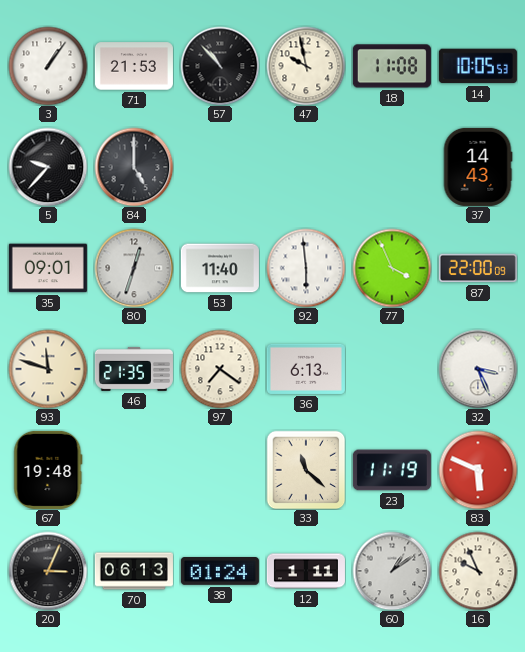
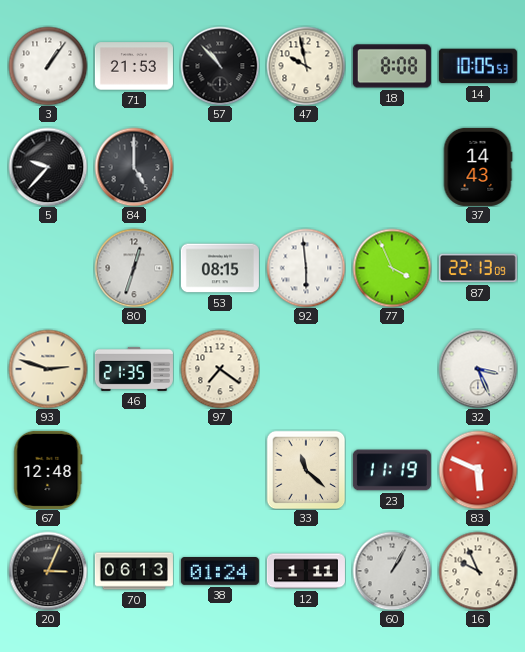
18: 11:08 -> 8:08
35: 09:01 -> none
53: 11:40 -> 08:15
87: 22:00 -> 22:13
93: 11:48 -> 2:48
36: 6:13 -> none
67: 19:48 -> 12:48
60: 1:09 -> 1:05
